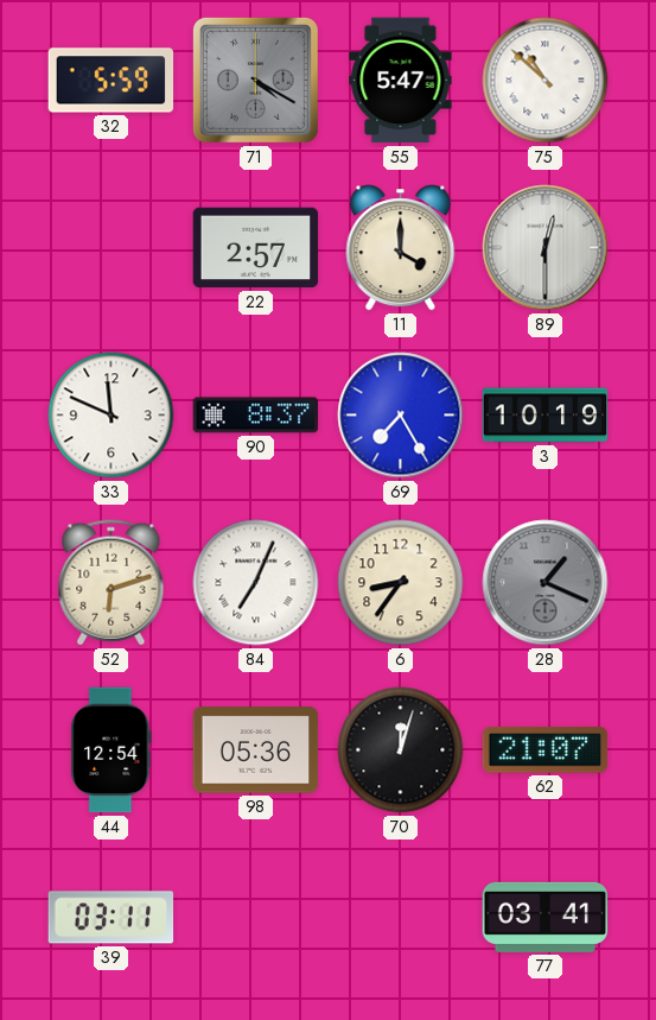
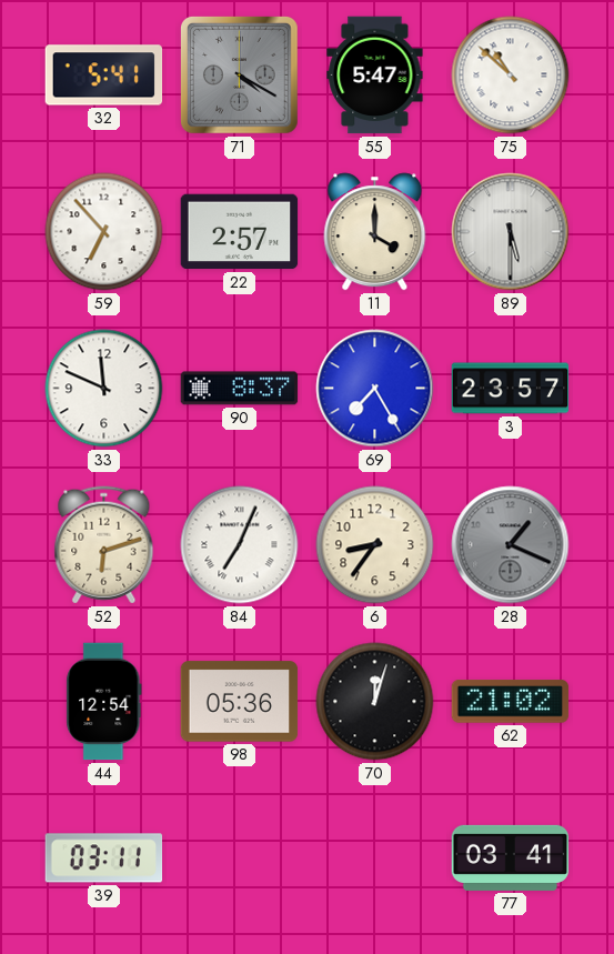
32: 5:59 -> 5:41
59: none -> 6:53
89: 12:30 -> 5:30
3: 10:19 -> 23:57
62: 21:07 -> 21:02
